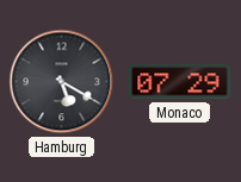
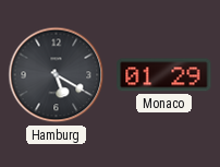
Monaco: 07:29 -> 01:29
